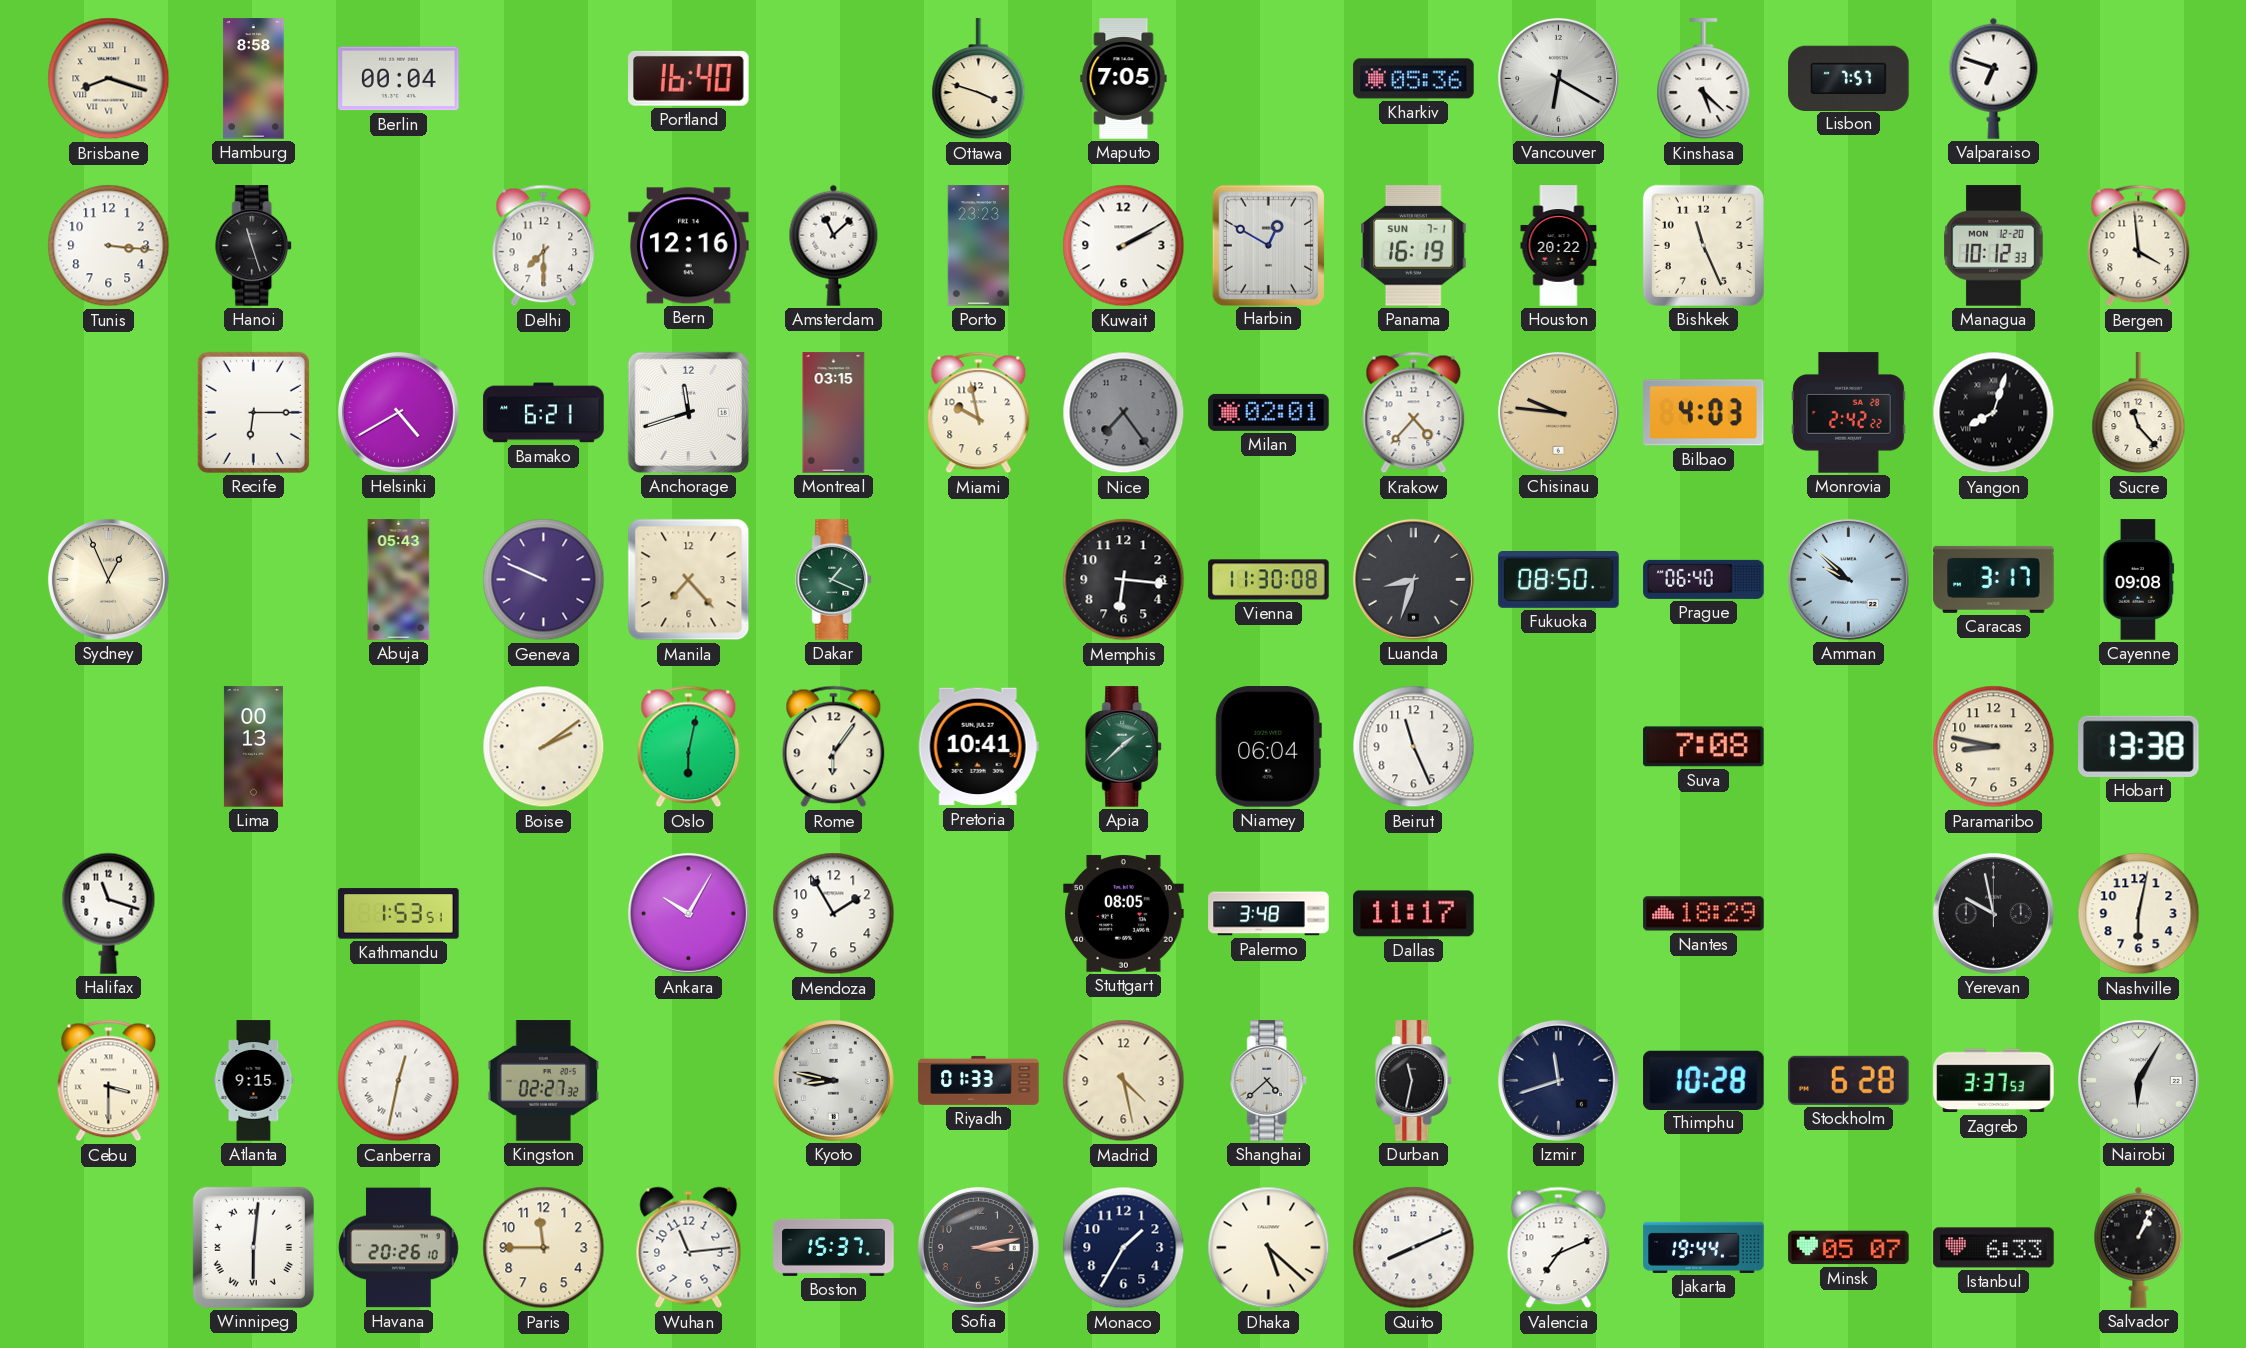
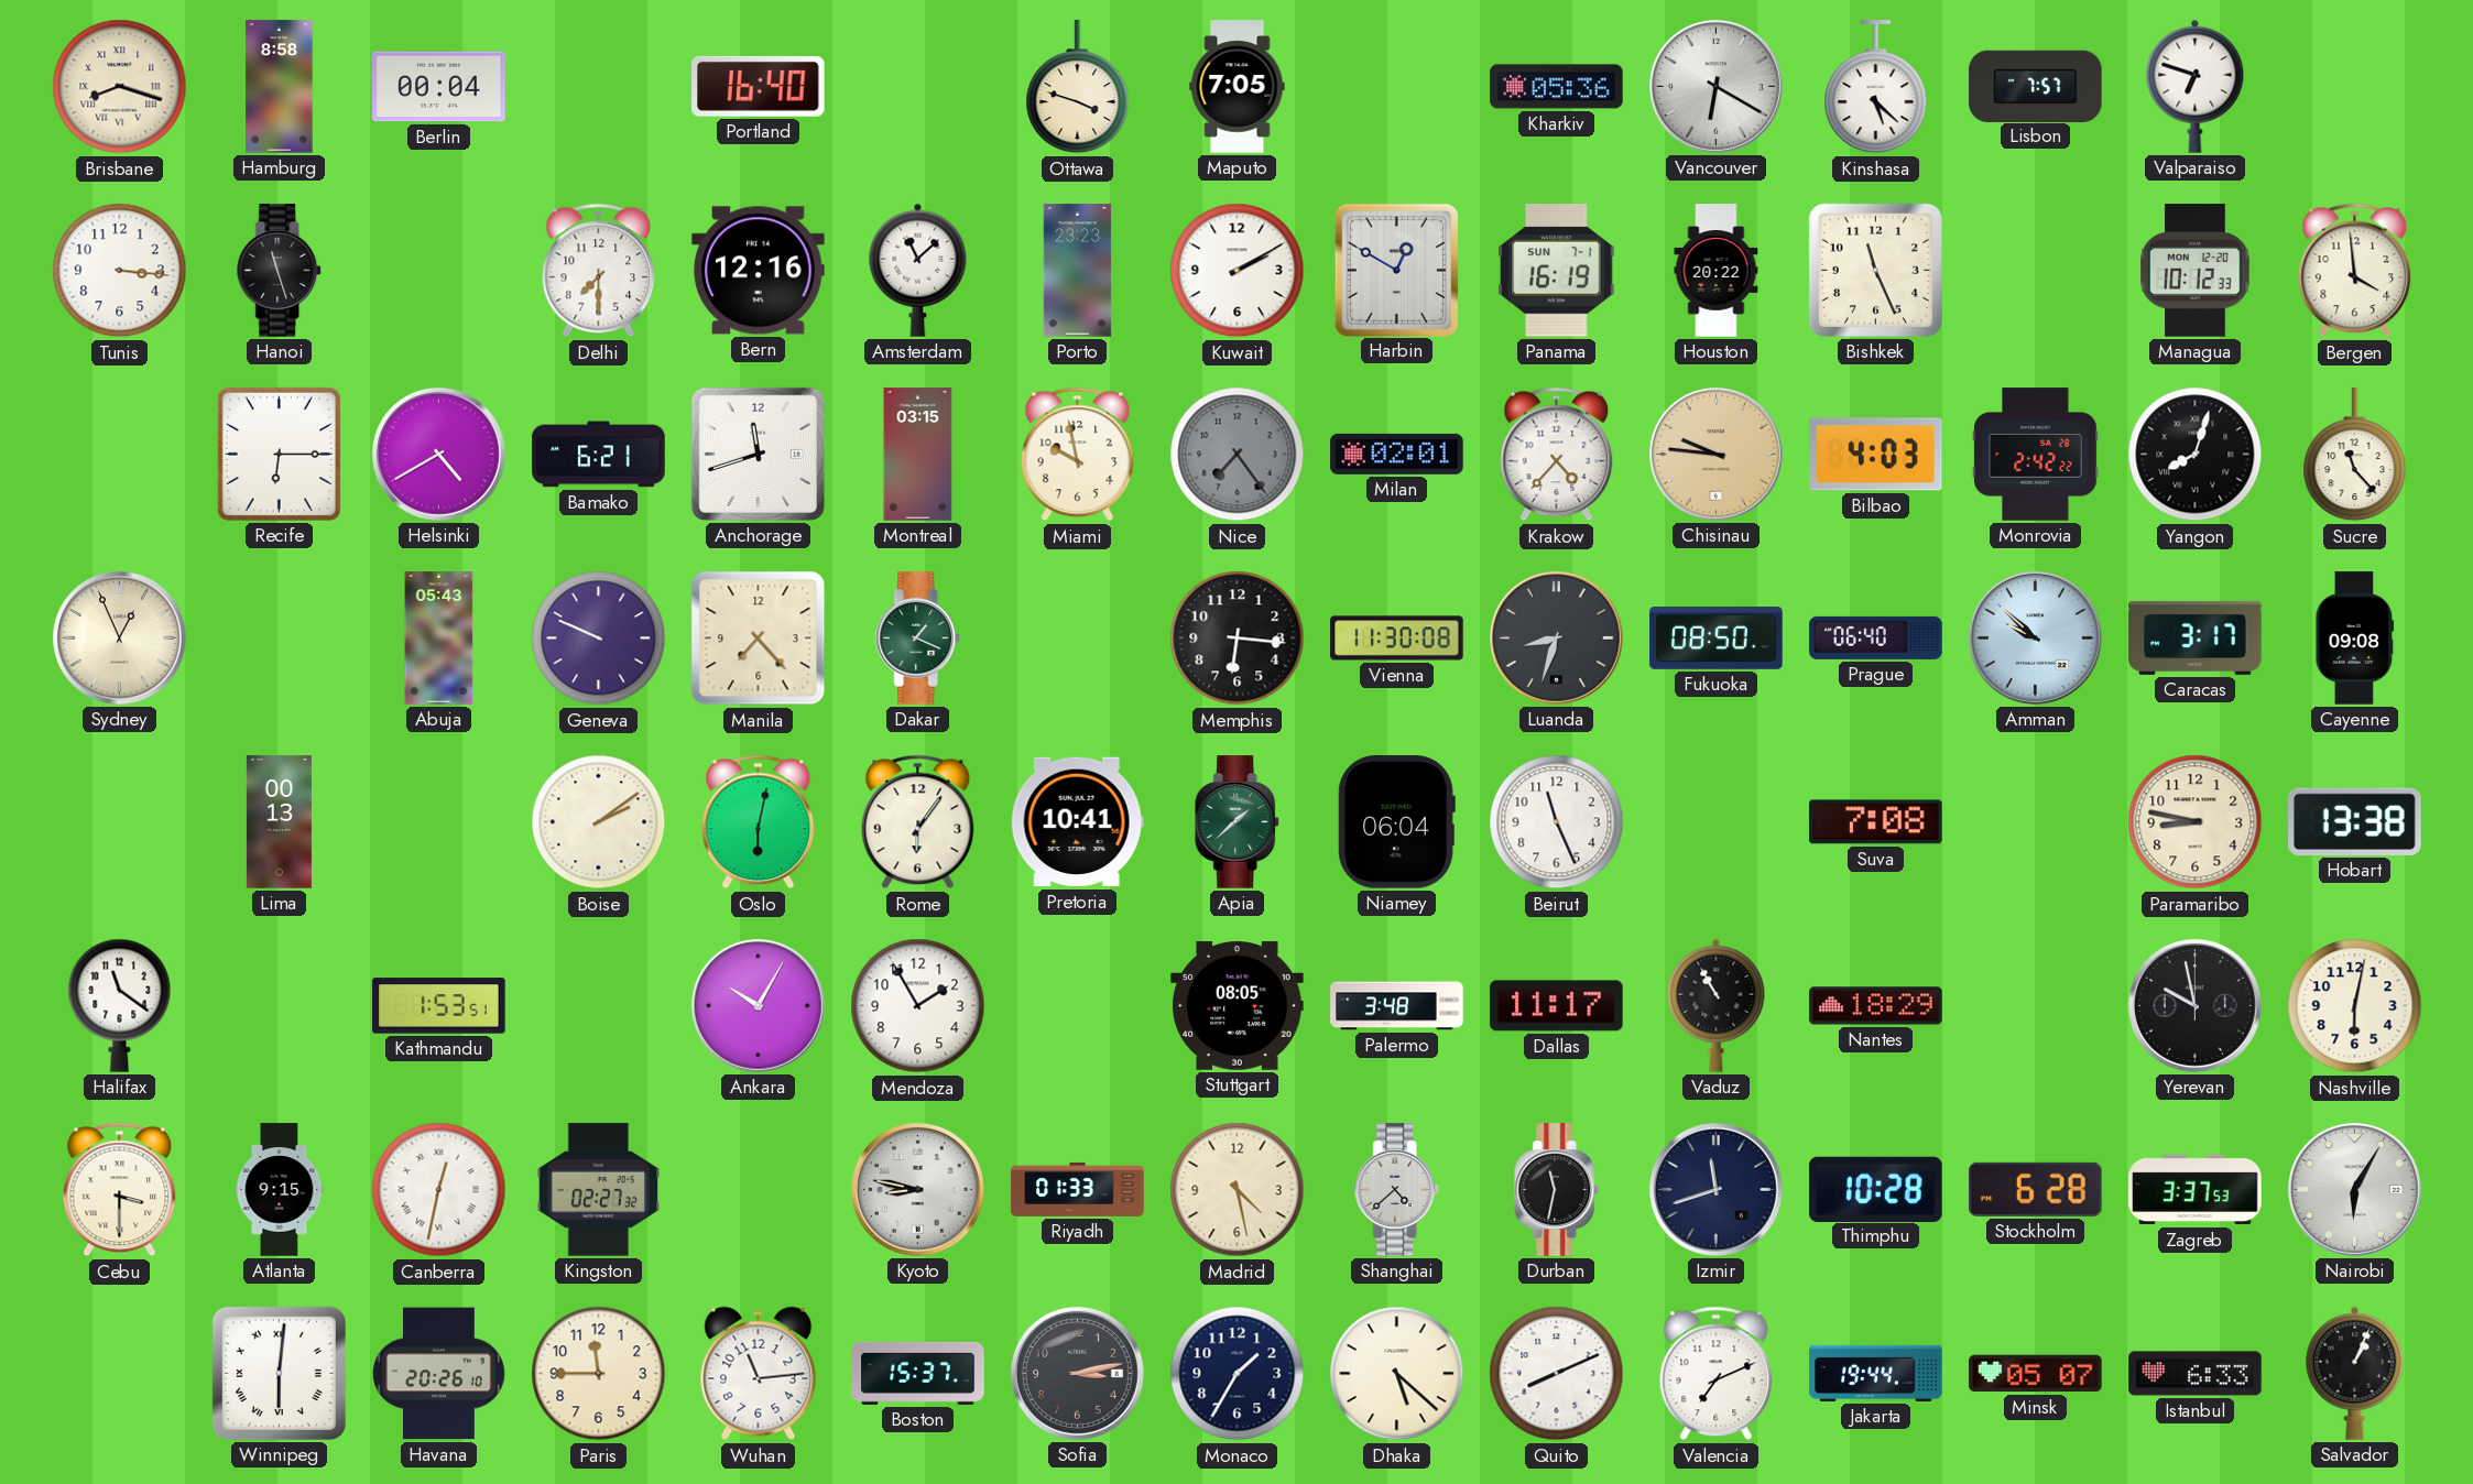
Halifax: 11:18 -> 11:21
Vaduz: none -> 10:55
